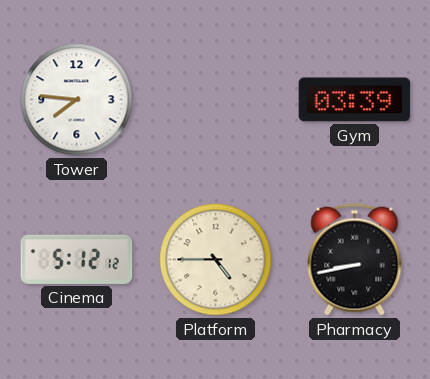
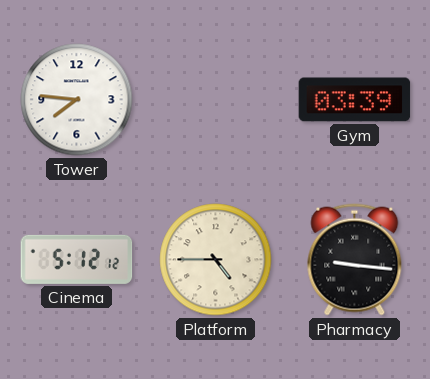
Pharmacy: 8:43 -> 9:16
